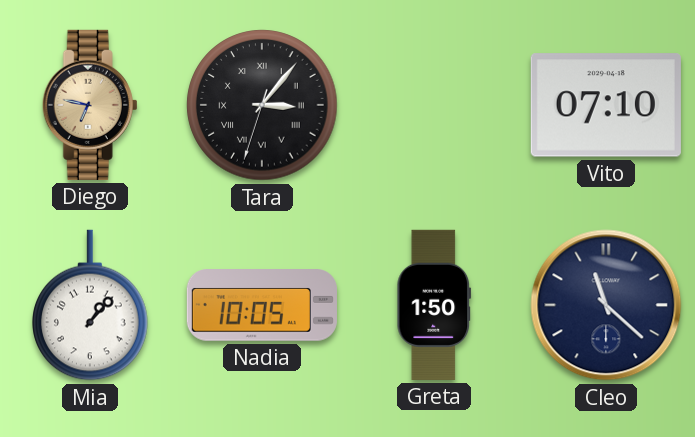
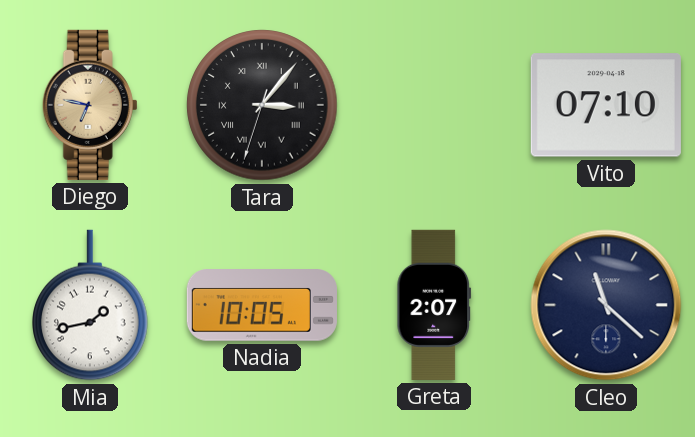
Mia: 1:07 -> 1:43
Greta: 1:50 -> 2:07
